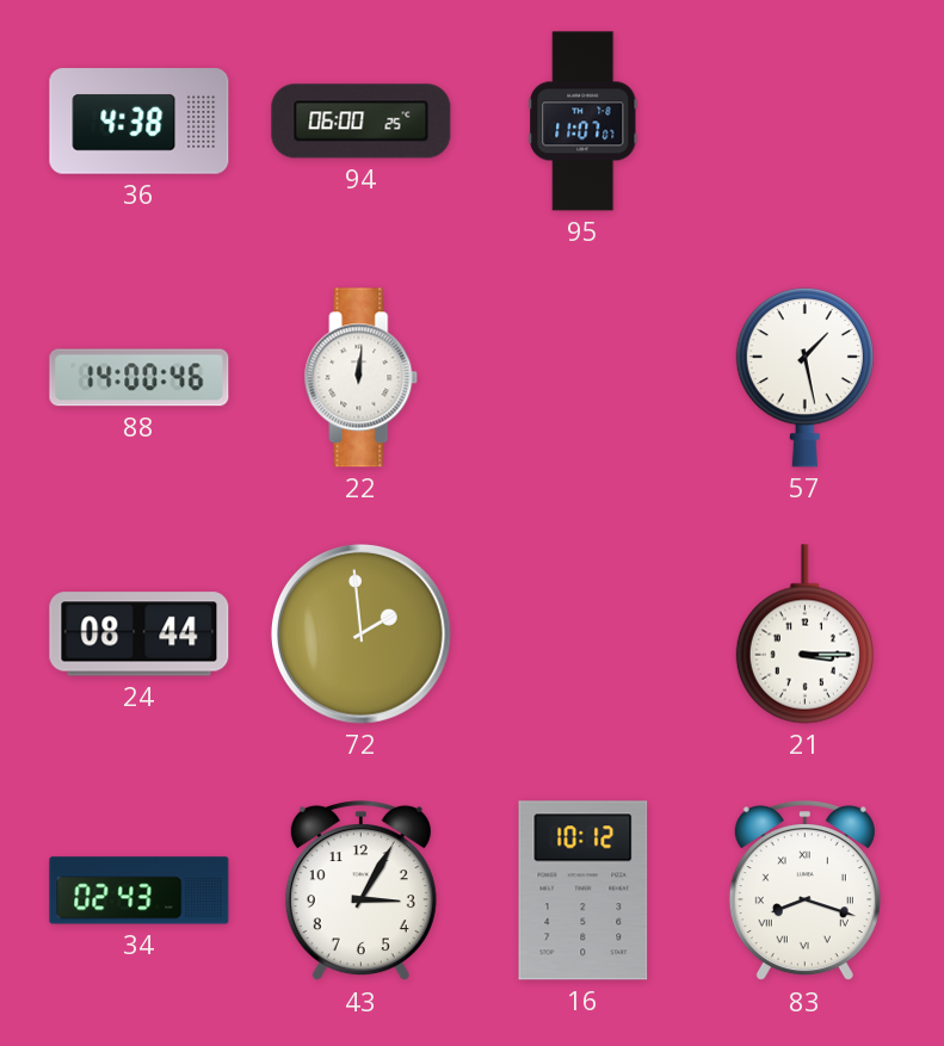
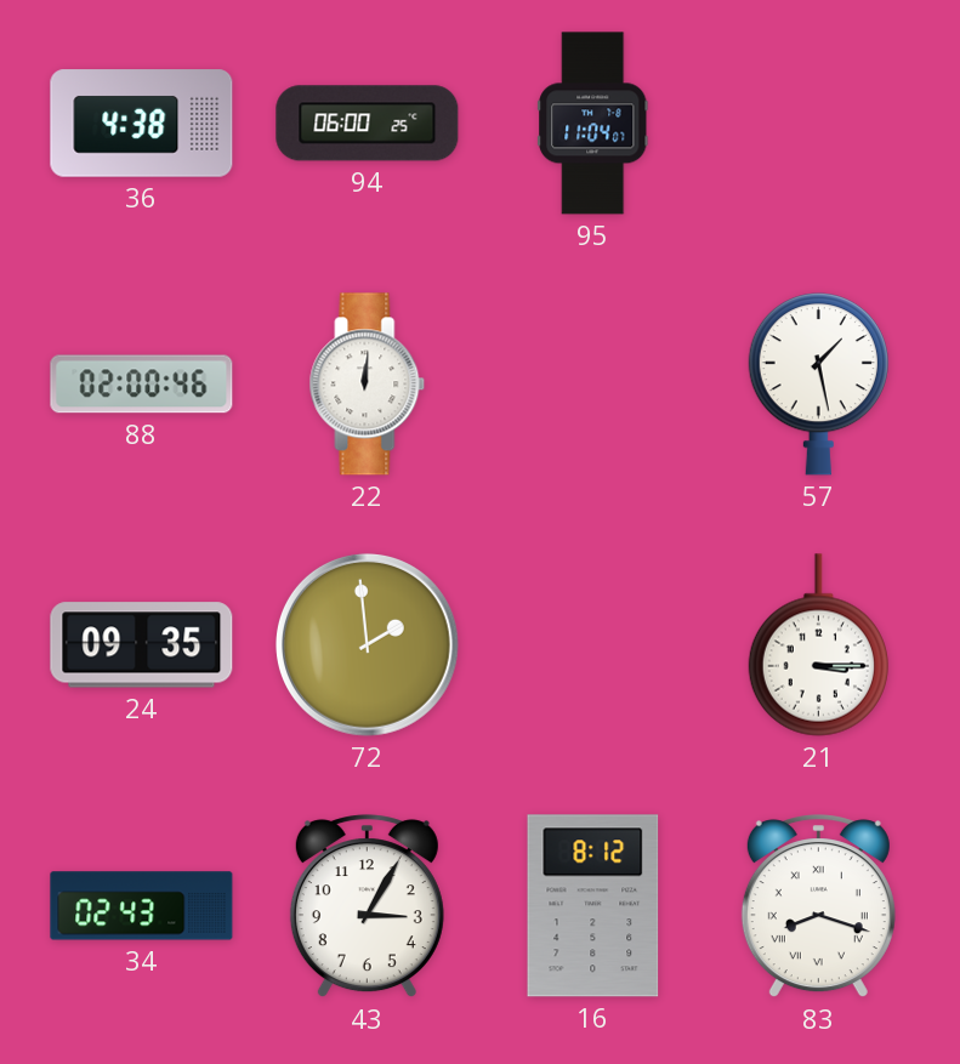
95: 11:07 -> 11:04
88: 14:00 -> 02:00
24: 08:44 -> 09:35
16: 10:12 -> 8:12
